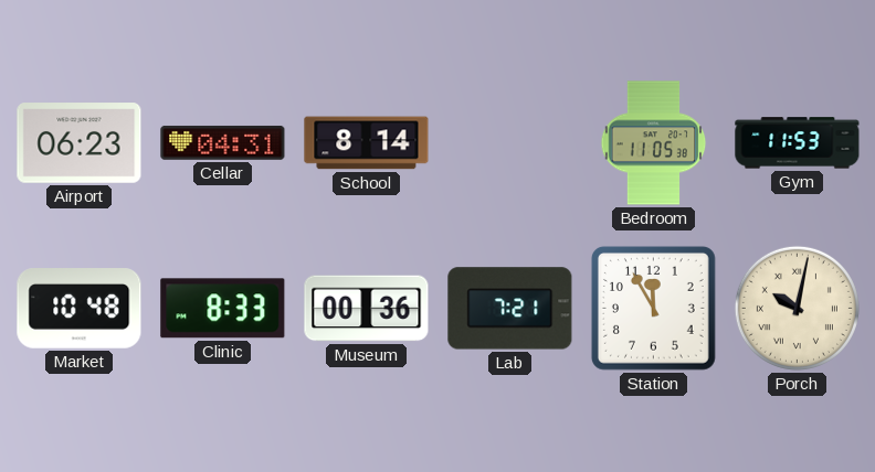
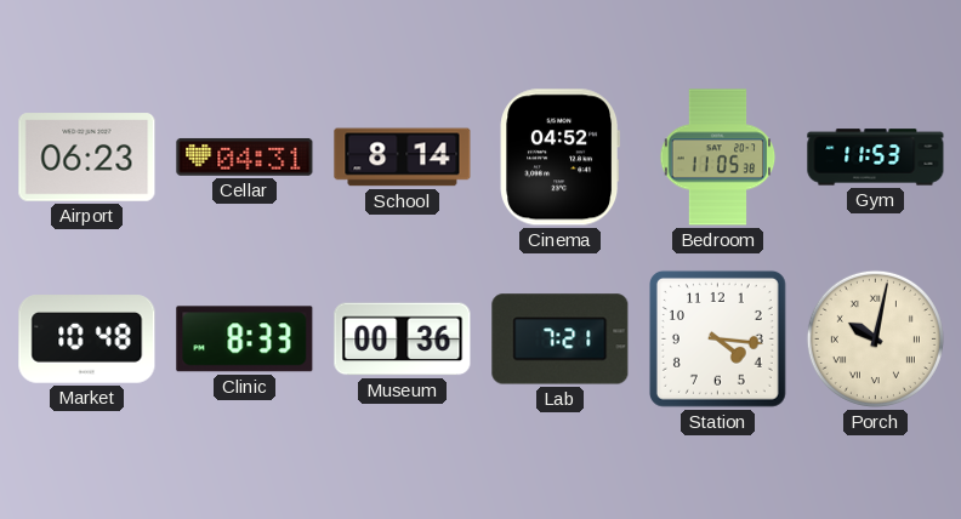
Cinema: none -> 04:52
Station: 11:55 -> 4:16
